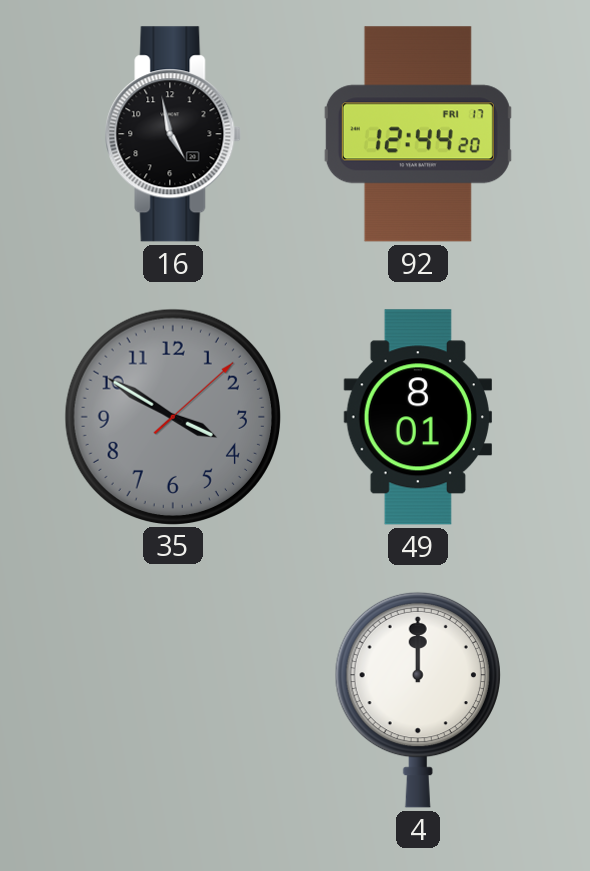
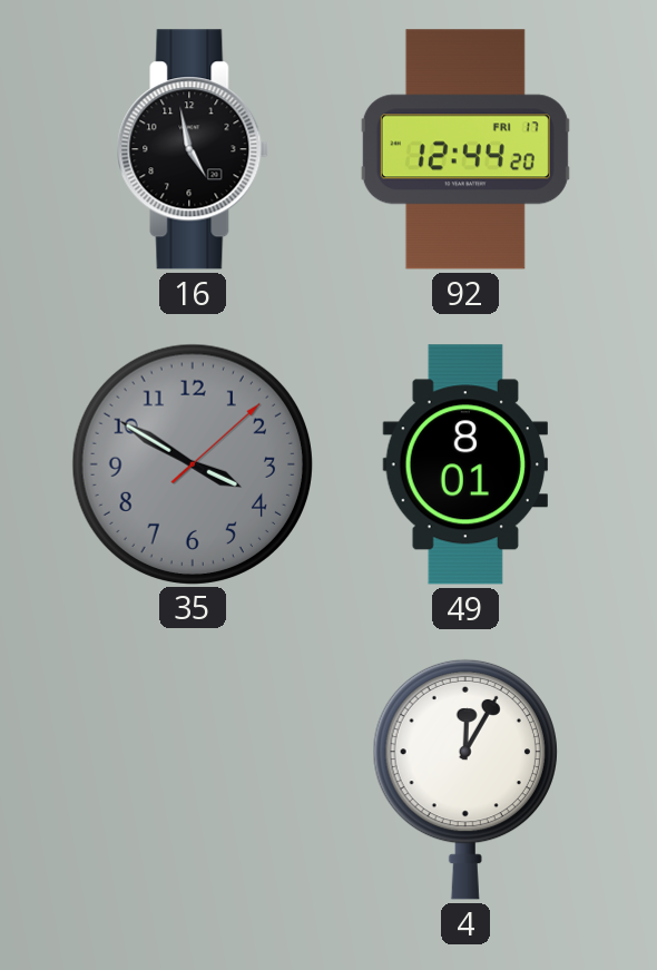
4: 12:00 -> 12:05
